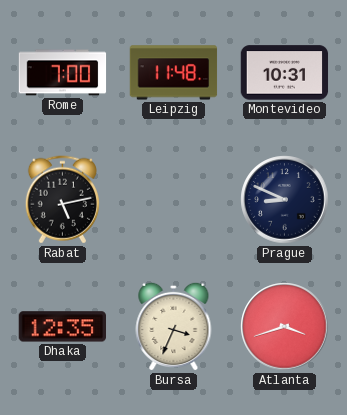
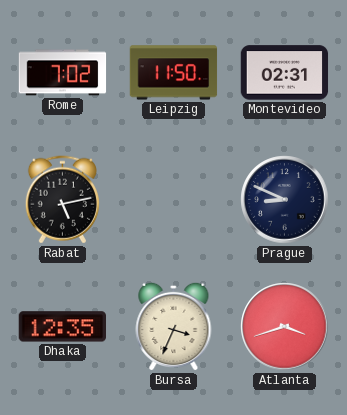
Rome: 7:00 -> 7:02
Leipzig: 11:48 -> 11:50
Montevideo: 10:31 -> 02:31
